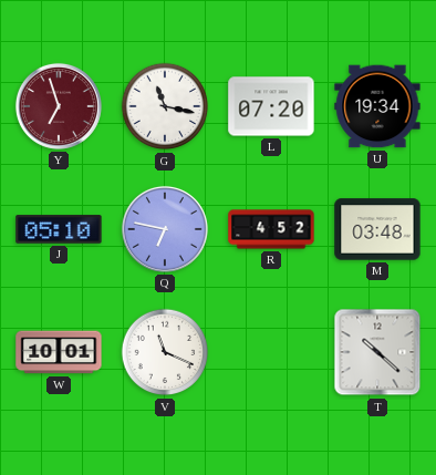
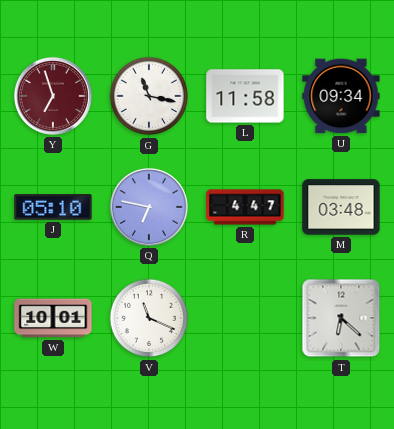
L: 07:20 -> 11:58
U: 19:34 -> 09:34
R: 4:52 -> 4:47
T: 10:22 -> 6:22
